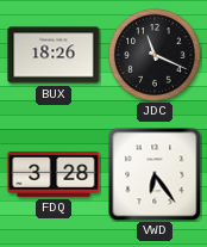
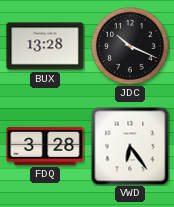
BUX: 18:26 -> 13:28
JDC: 11:19 -> 10:19
